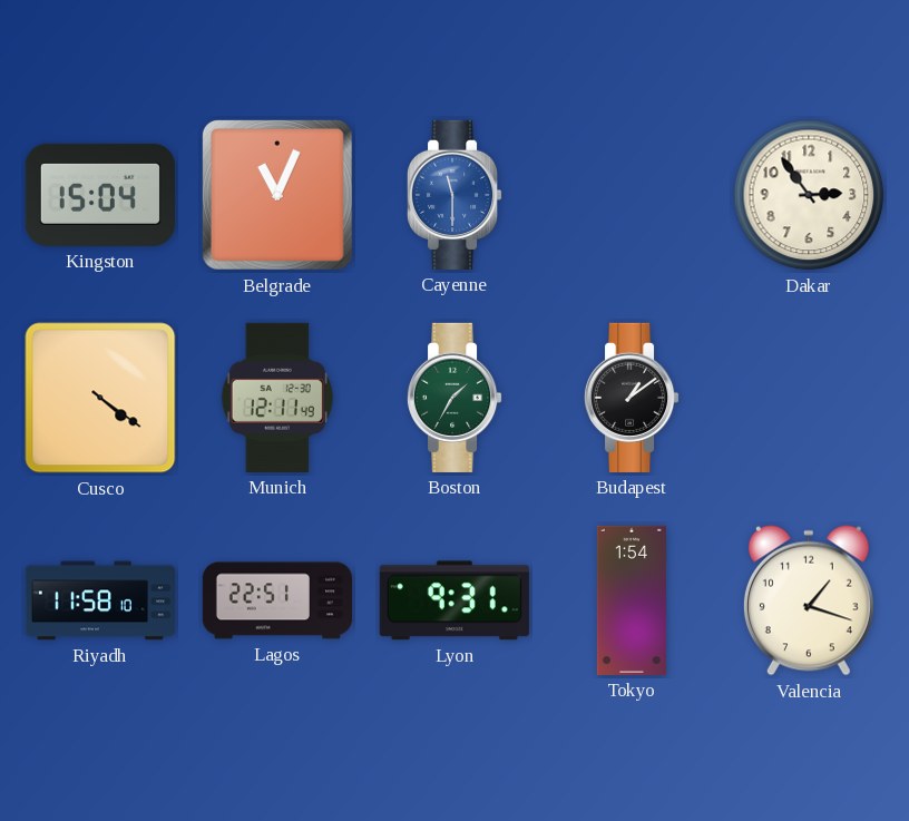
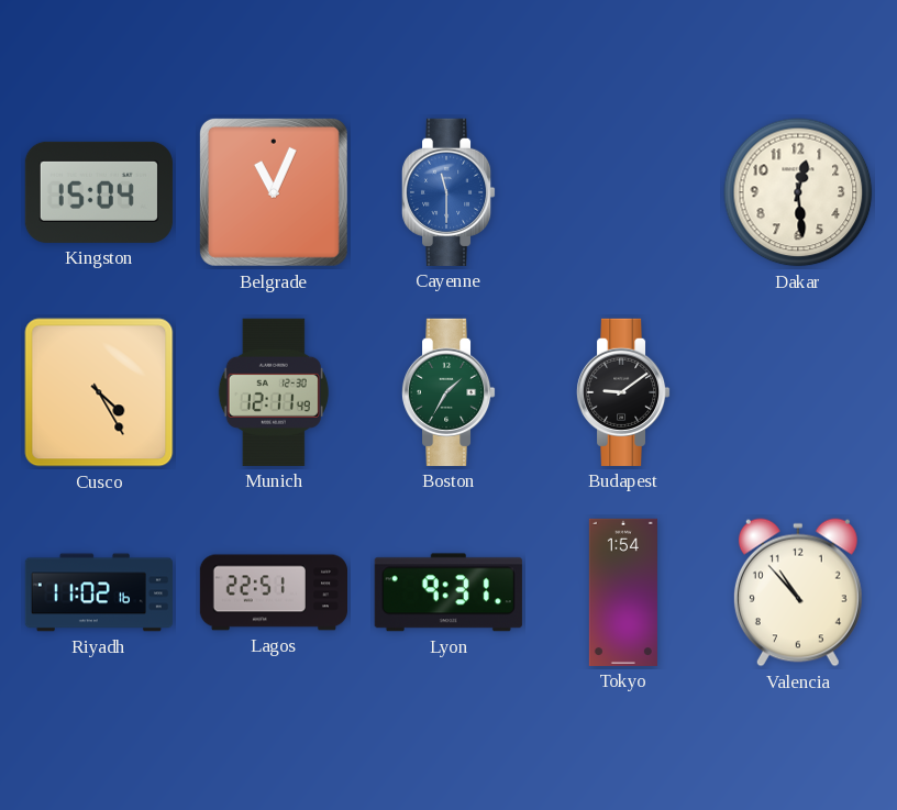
Dakar: 2:54 -> 12:29
Cusco: 4:21 -> 4:25
Budapest: 1:09 -> 9:09
Riyadh: 11:58 -> 11:02
Valencia: 1:18 -> 10:53
